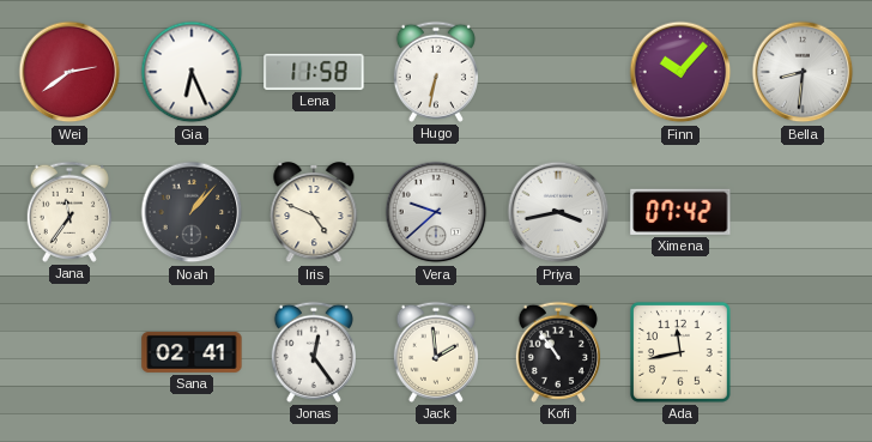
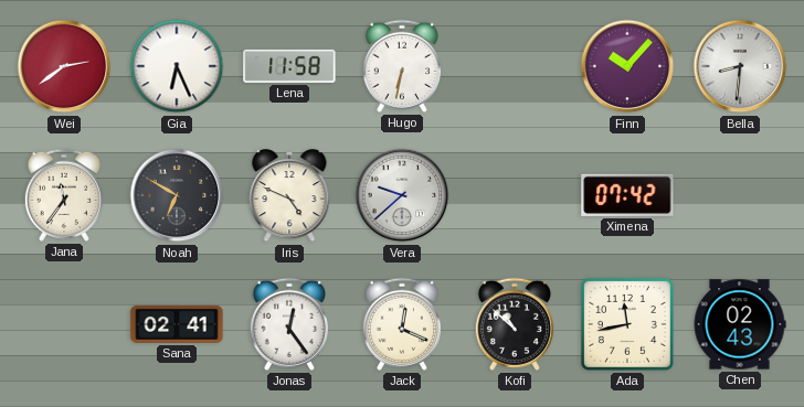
Noah: 1:07 -> 6:50
Priya: 3:43 -> none
Jack: 1:59 -> 12:19
Kofi: 10:54 -> 10:52
Chen: none -> 02:43
